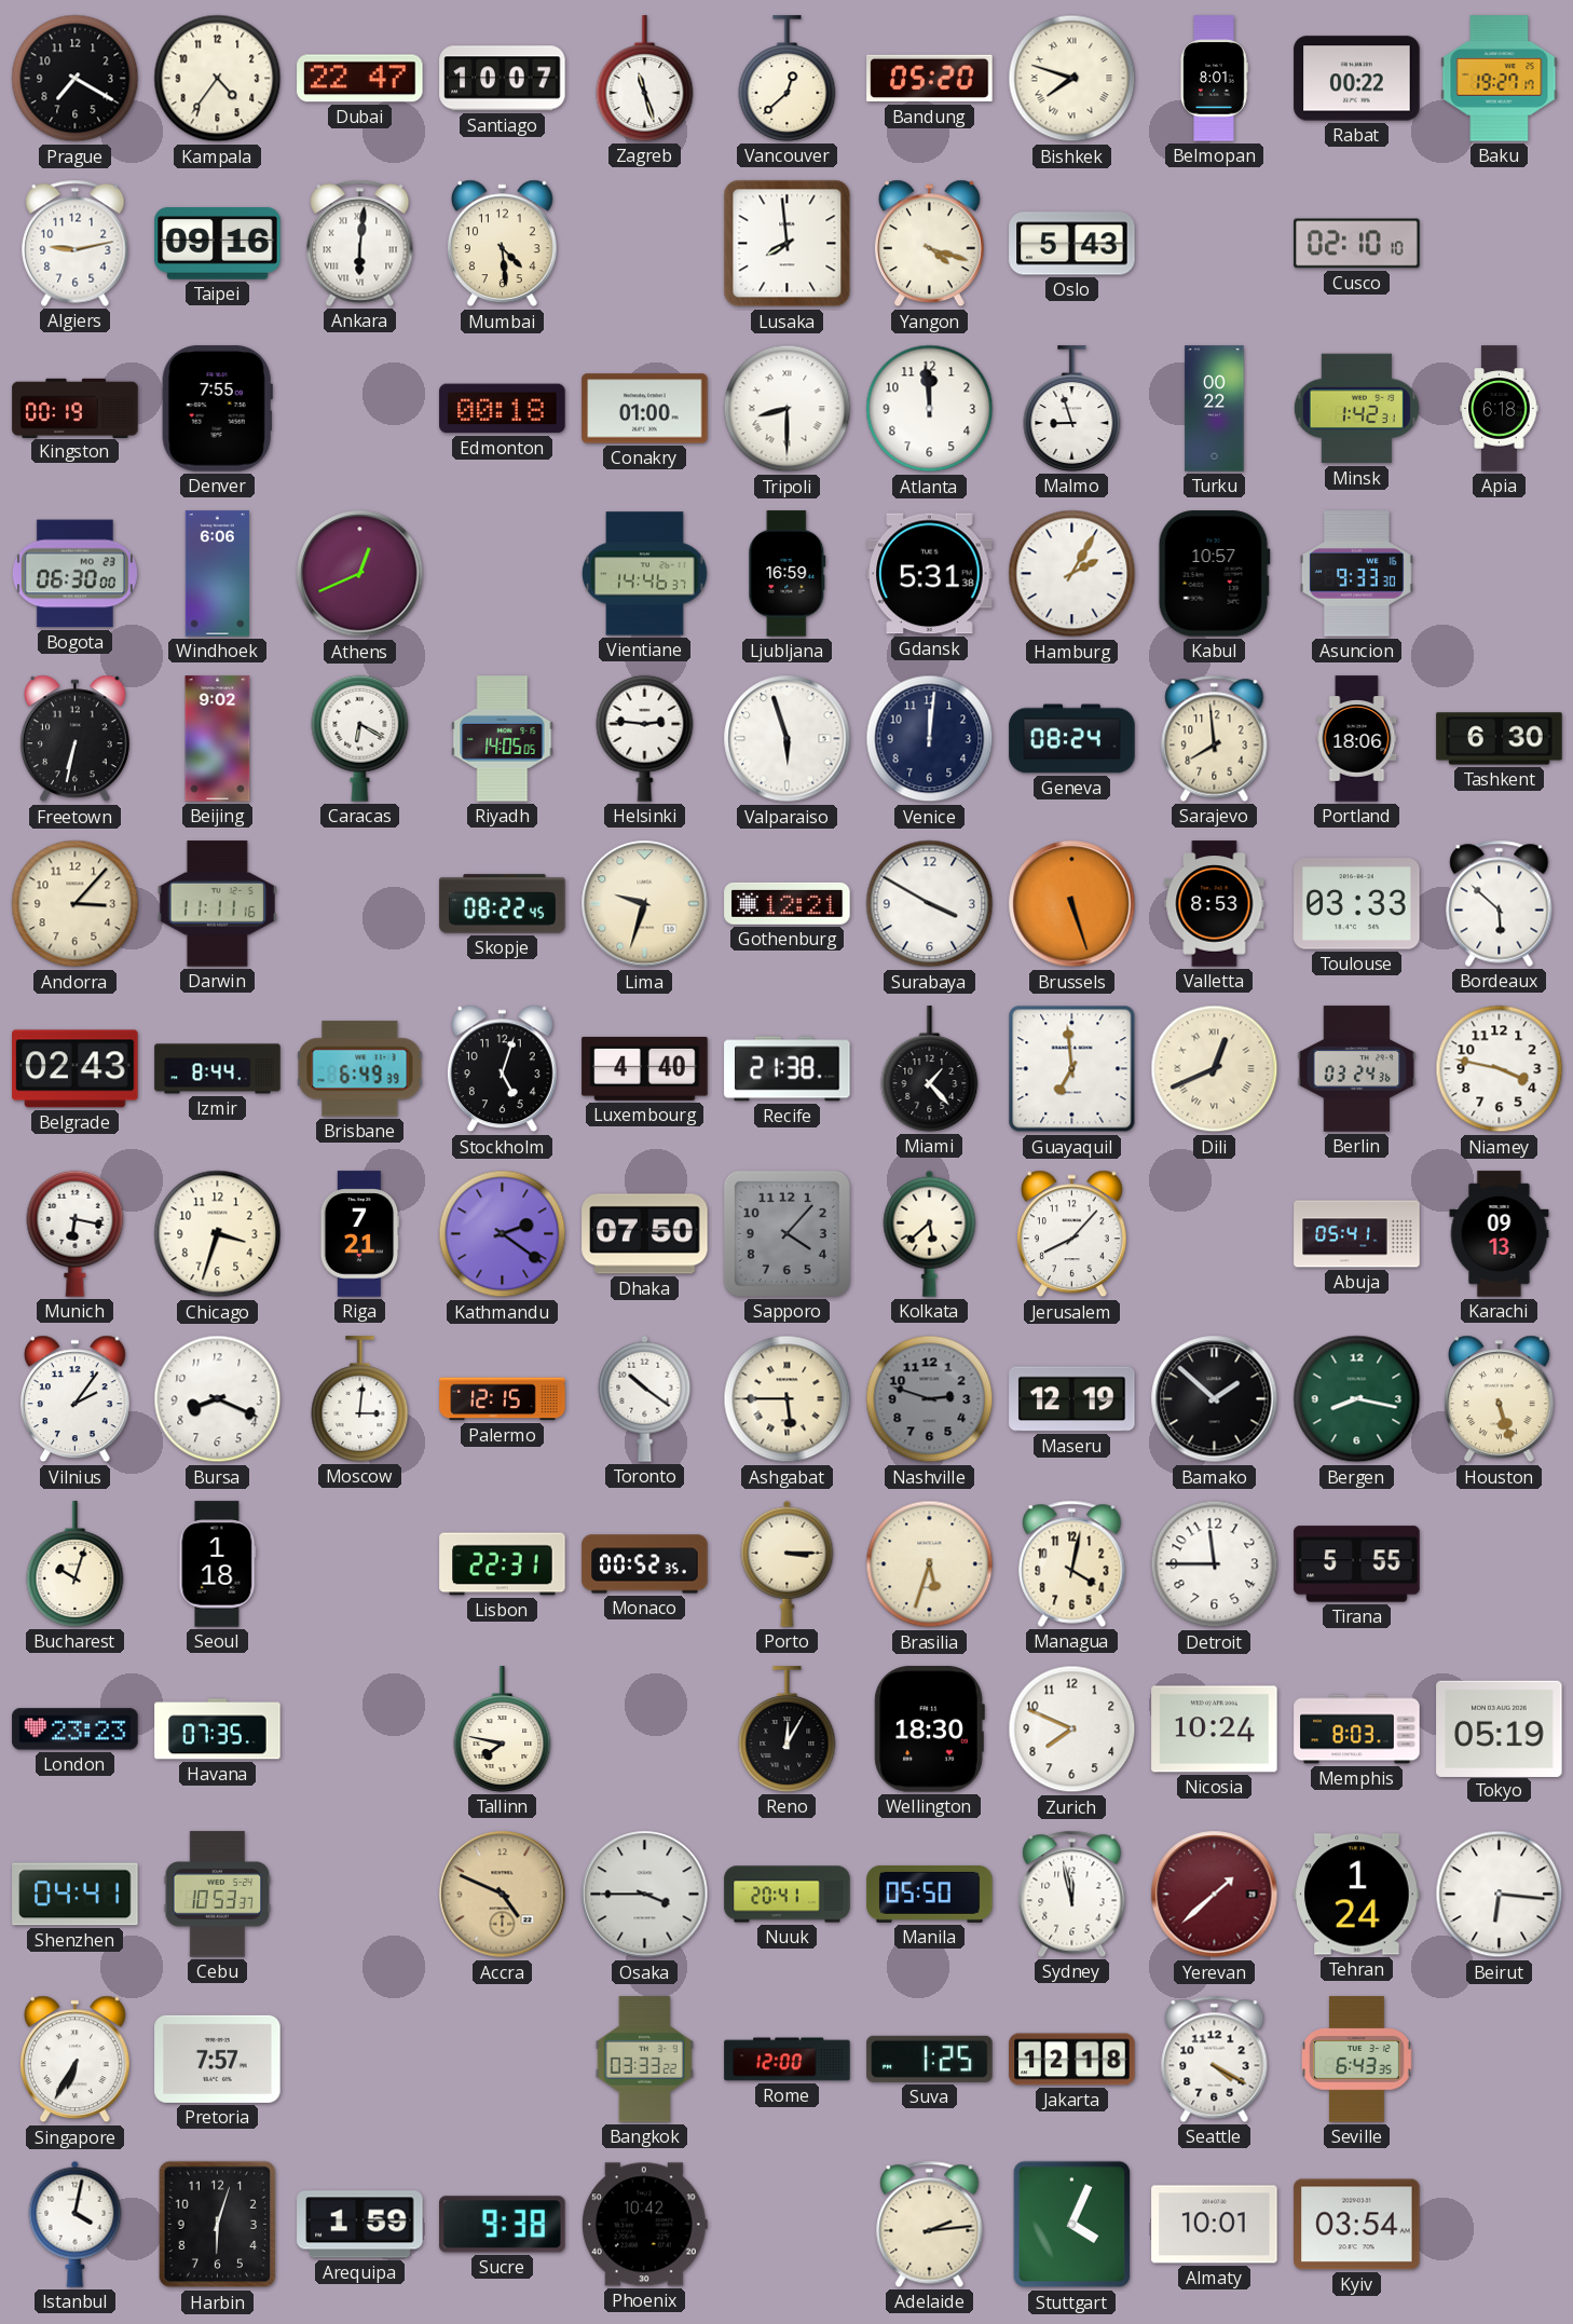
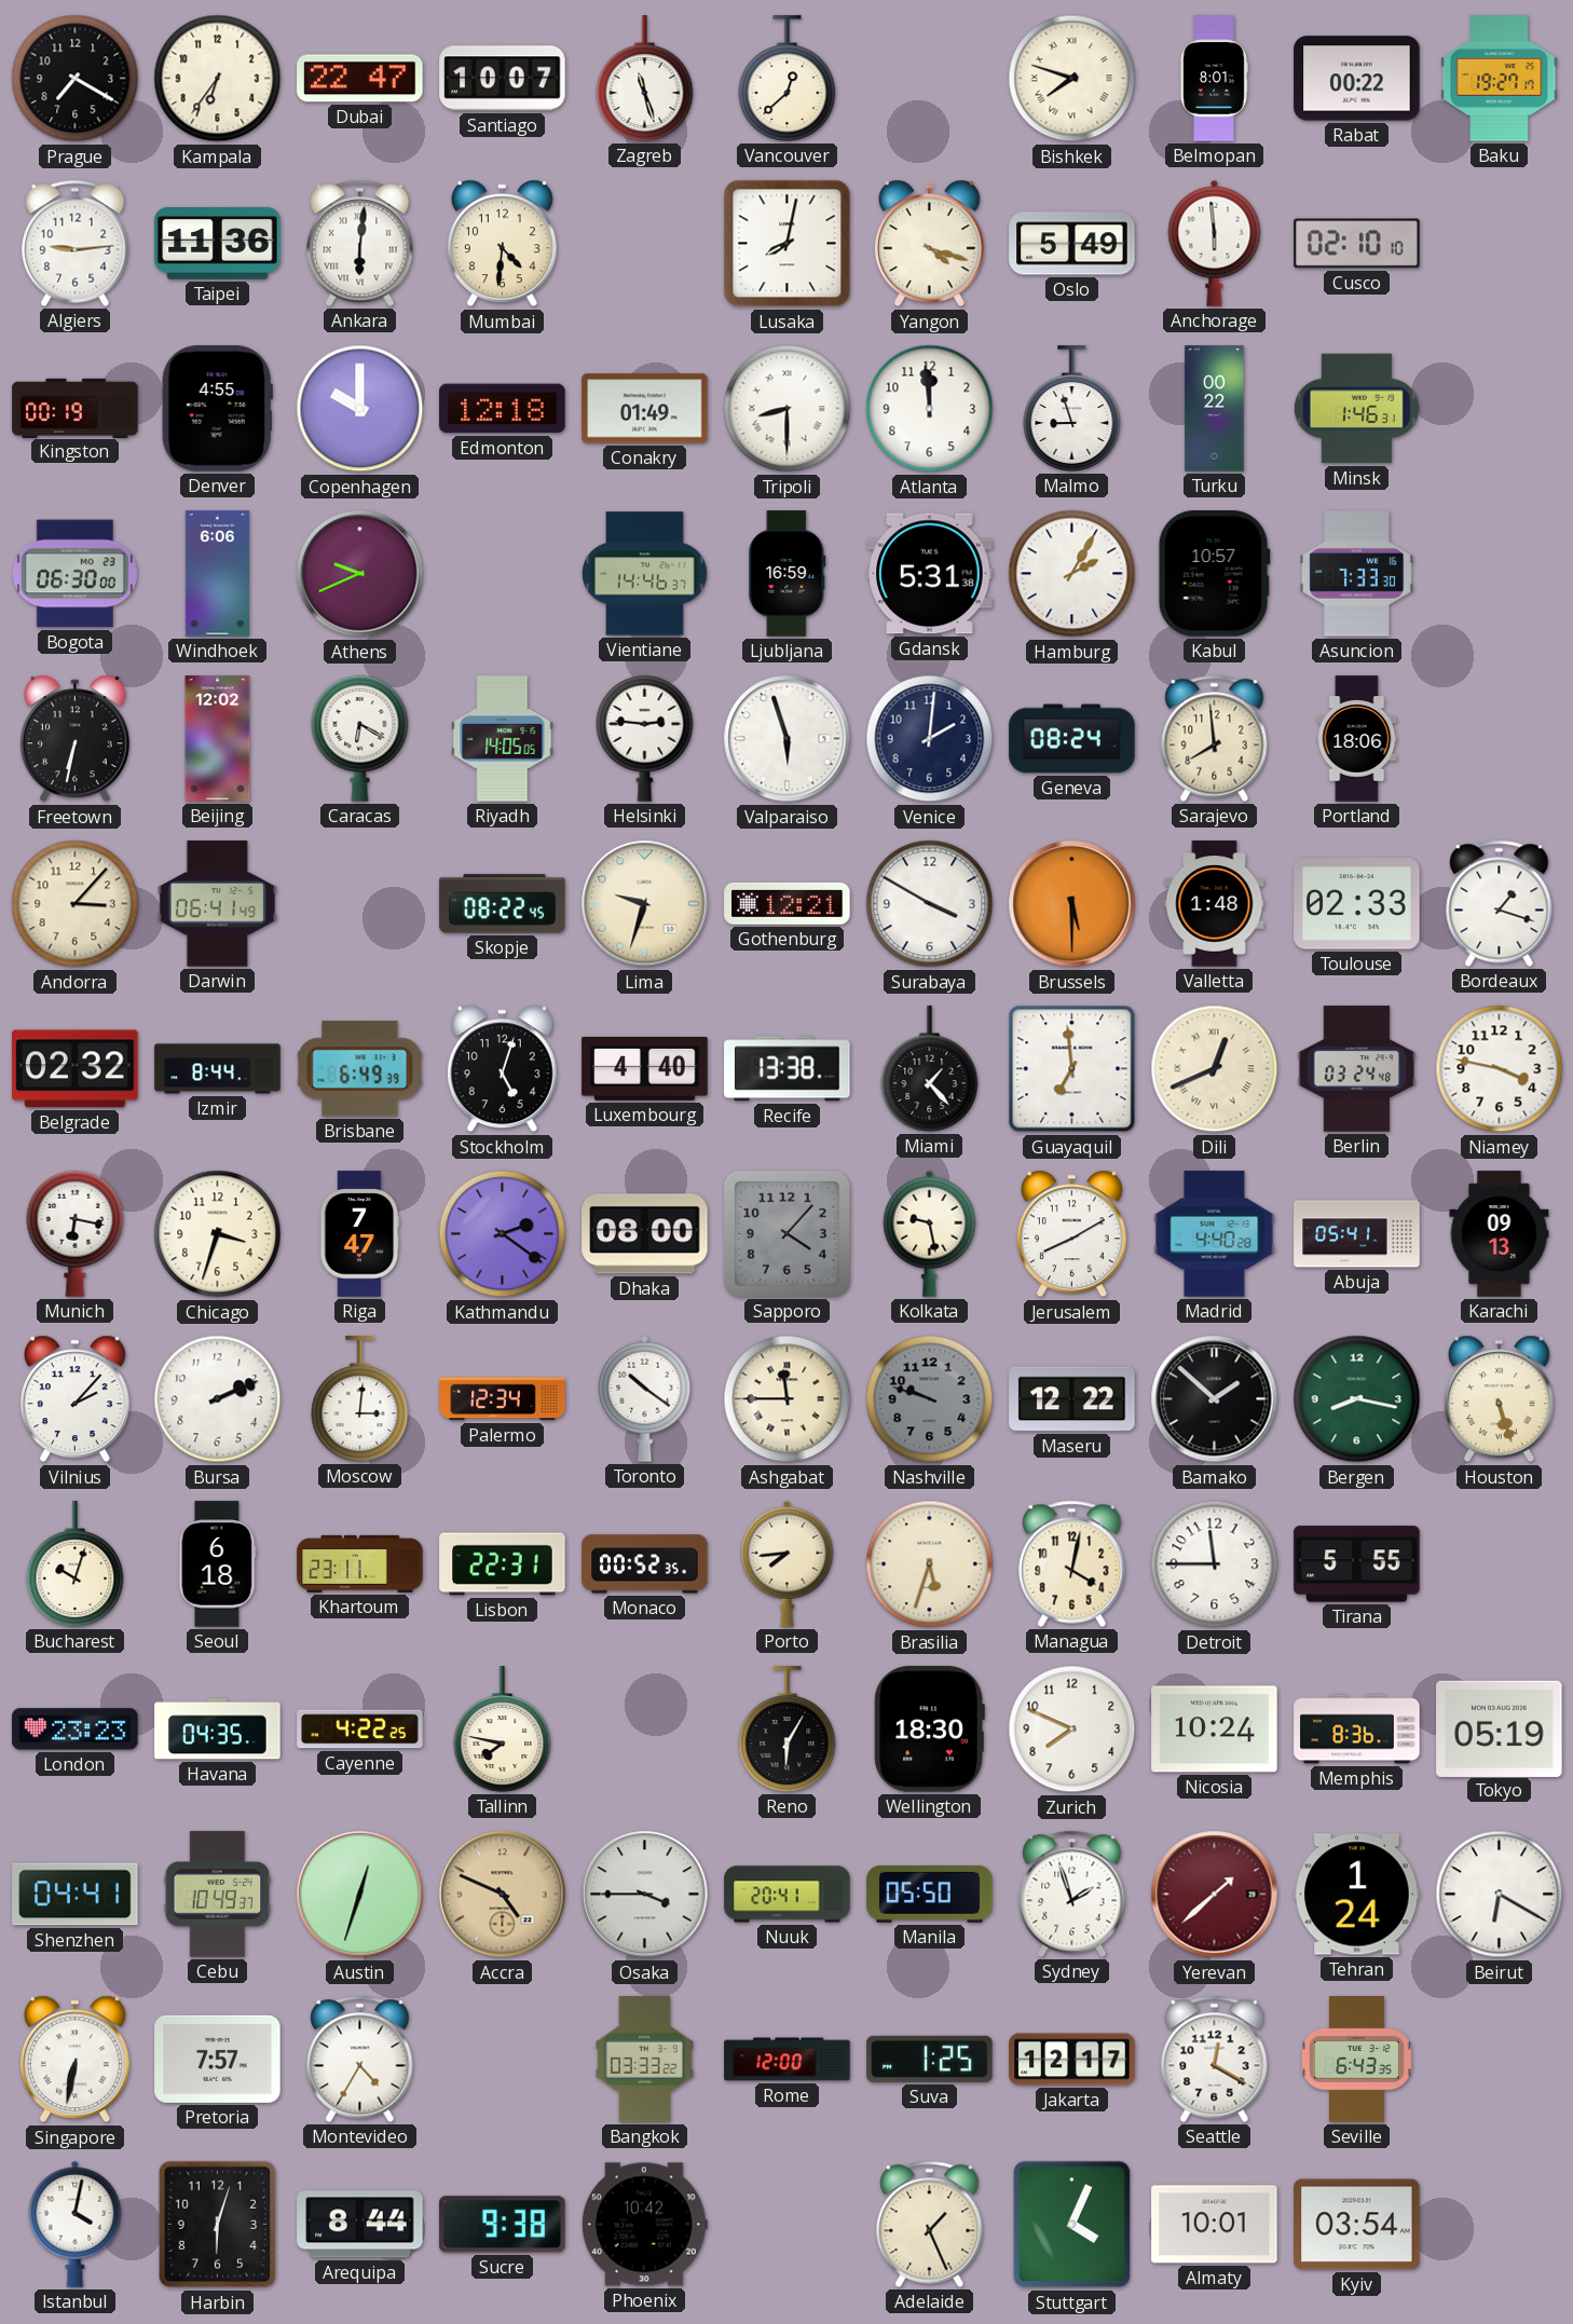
Kampala: 4:36 -> 6:36
Bandung: 05:20 -> none
Algiers: 9:13 -> 9:14
Taipei: 09:16 -> 11:36
Mumbai: 4:29 -> 4:31
Lusaka: 7:59 -> 8:02
Oslo: 5:43 -> 5:49
Anchorage: none -> 5:59
Denver: 7:55 -> 4:55
Copenhagen: none -> 10:00
Edmonton: 00:18 -> 12:18
Conakry: 01:00 -> 01:49
Minsk: 1:42 -> 1:46
Apia: 6:18 -> none
Athens: 12:41 -> 9:41
Asuncion: 9:33 -> 7:33
Beijing: 9:02 -> 12:02
Venice: 12:01 -> 2:01
Tashkent: 6:30 -> none
Darwin: 11:11 -> 06:41
Brussels: 5:27 -> 5:30
Valletta: 8:53 -> 1:48
Toulouse: 03:33 -> 02:33
Bordeaux: 5:52 -> 1:18
Belgrade: 02:43 -> 02:32
Recife: 21:38 -> 13:38
Berlin: 03:24:36 -> 03:24:48
Riga: 7:21 -> 7:47
Dhaka: 07:50 -> 08:00
Kolkata: 5:38 -> 9:28
Jerusalem: 8:07 -> 8:10
Madrid: none -> 4:40
Vilnius: 2:06 -> 2:07
Bursa: 8:19 -> 2:11
Palermo: 12:15 -> 12:34
Ashgabat: 5:45 -> 11:45
Nashville: 2:48 -> 9:48
Maseru: 12:19 -> 12:22
Seoul: 1:18 -> 6:18
Khartoum: none -> 23:11
Porto: 3:15 -> 7:44
Havana: 07:35 -> 04:35
Cayenne: none -> 4:22
Reno: 12:05 -> 6:05
Memphis: 8:03 -> 8:36
Cebu: 10:53 -> 10:49
Austin: none -> 12:33
Sydney: 11:58 -> 1:57
Beirut: 6:16 -> 6:20
Singapore: 6:35 -> 6:32
Montevideo: none -> 4:35
Jakarta: 12:18 -> 12:17
Seattle: 4:20 -> 12:20
Arequipa: 1:59 -> 8:44
Adelaide: 2:14 -> 1:26
